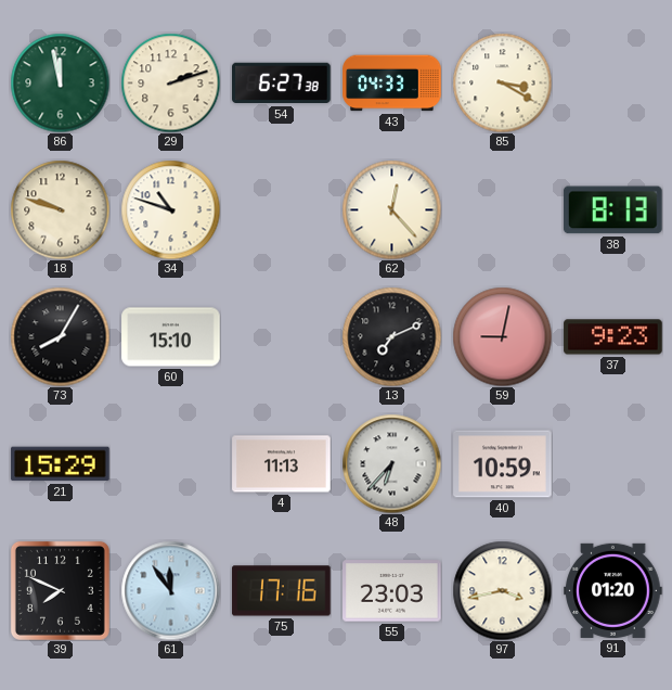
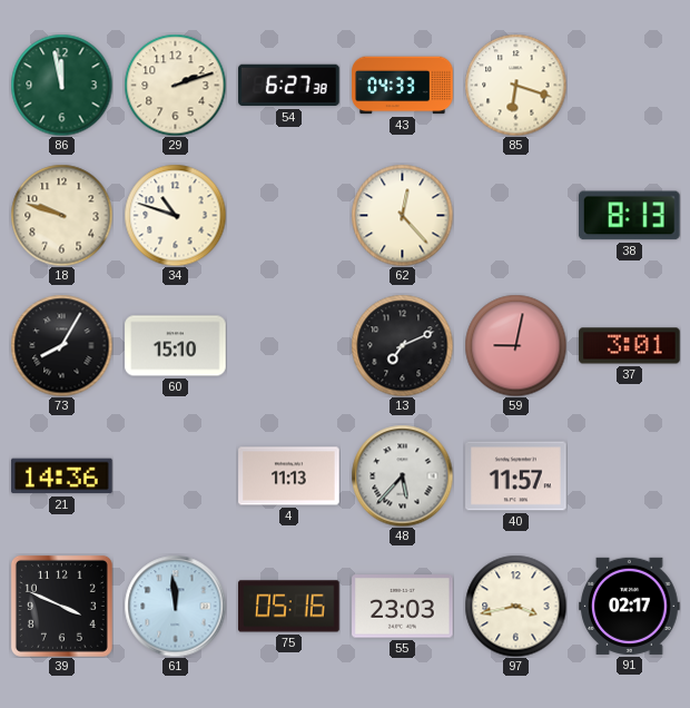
85: 3:20 -> 6:18
37: 9:23 -> 3:01
21: 15:29 -> 14:36
48: 6:37 -> 5:37
40: 10:59 -> 11:57
39: 7:49 -> 3:49
61: 11:54 -> 11:59
75: 17:16 -> 05:16
91: 01:20 -> 02:17
